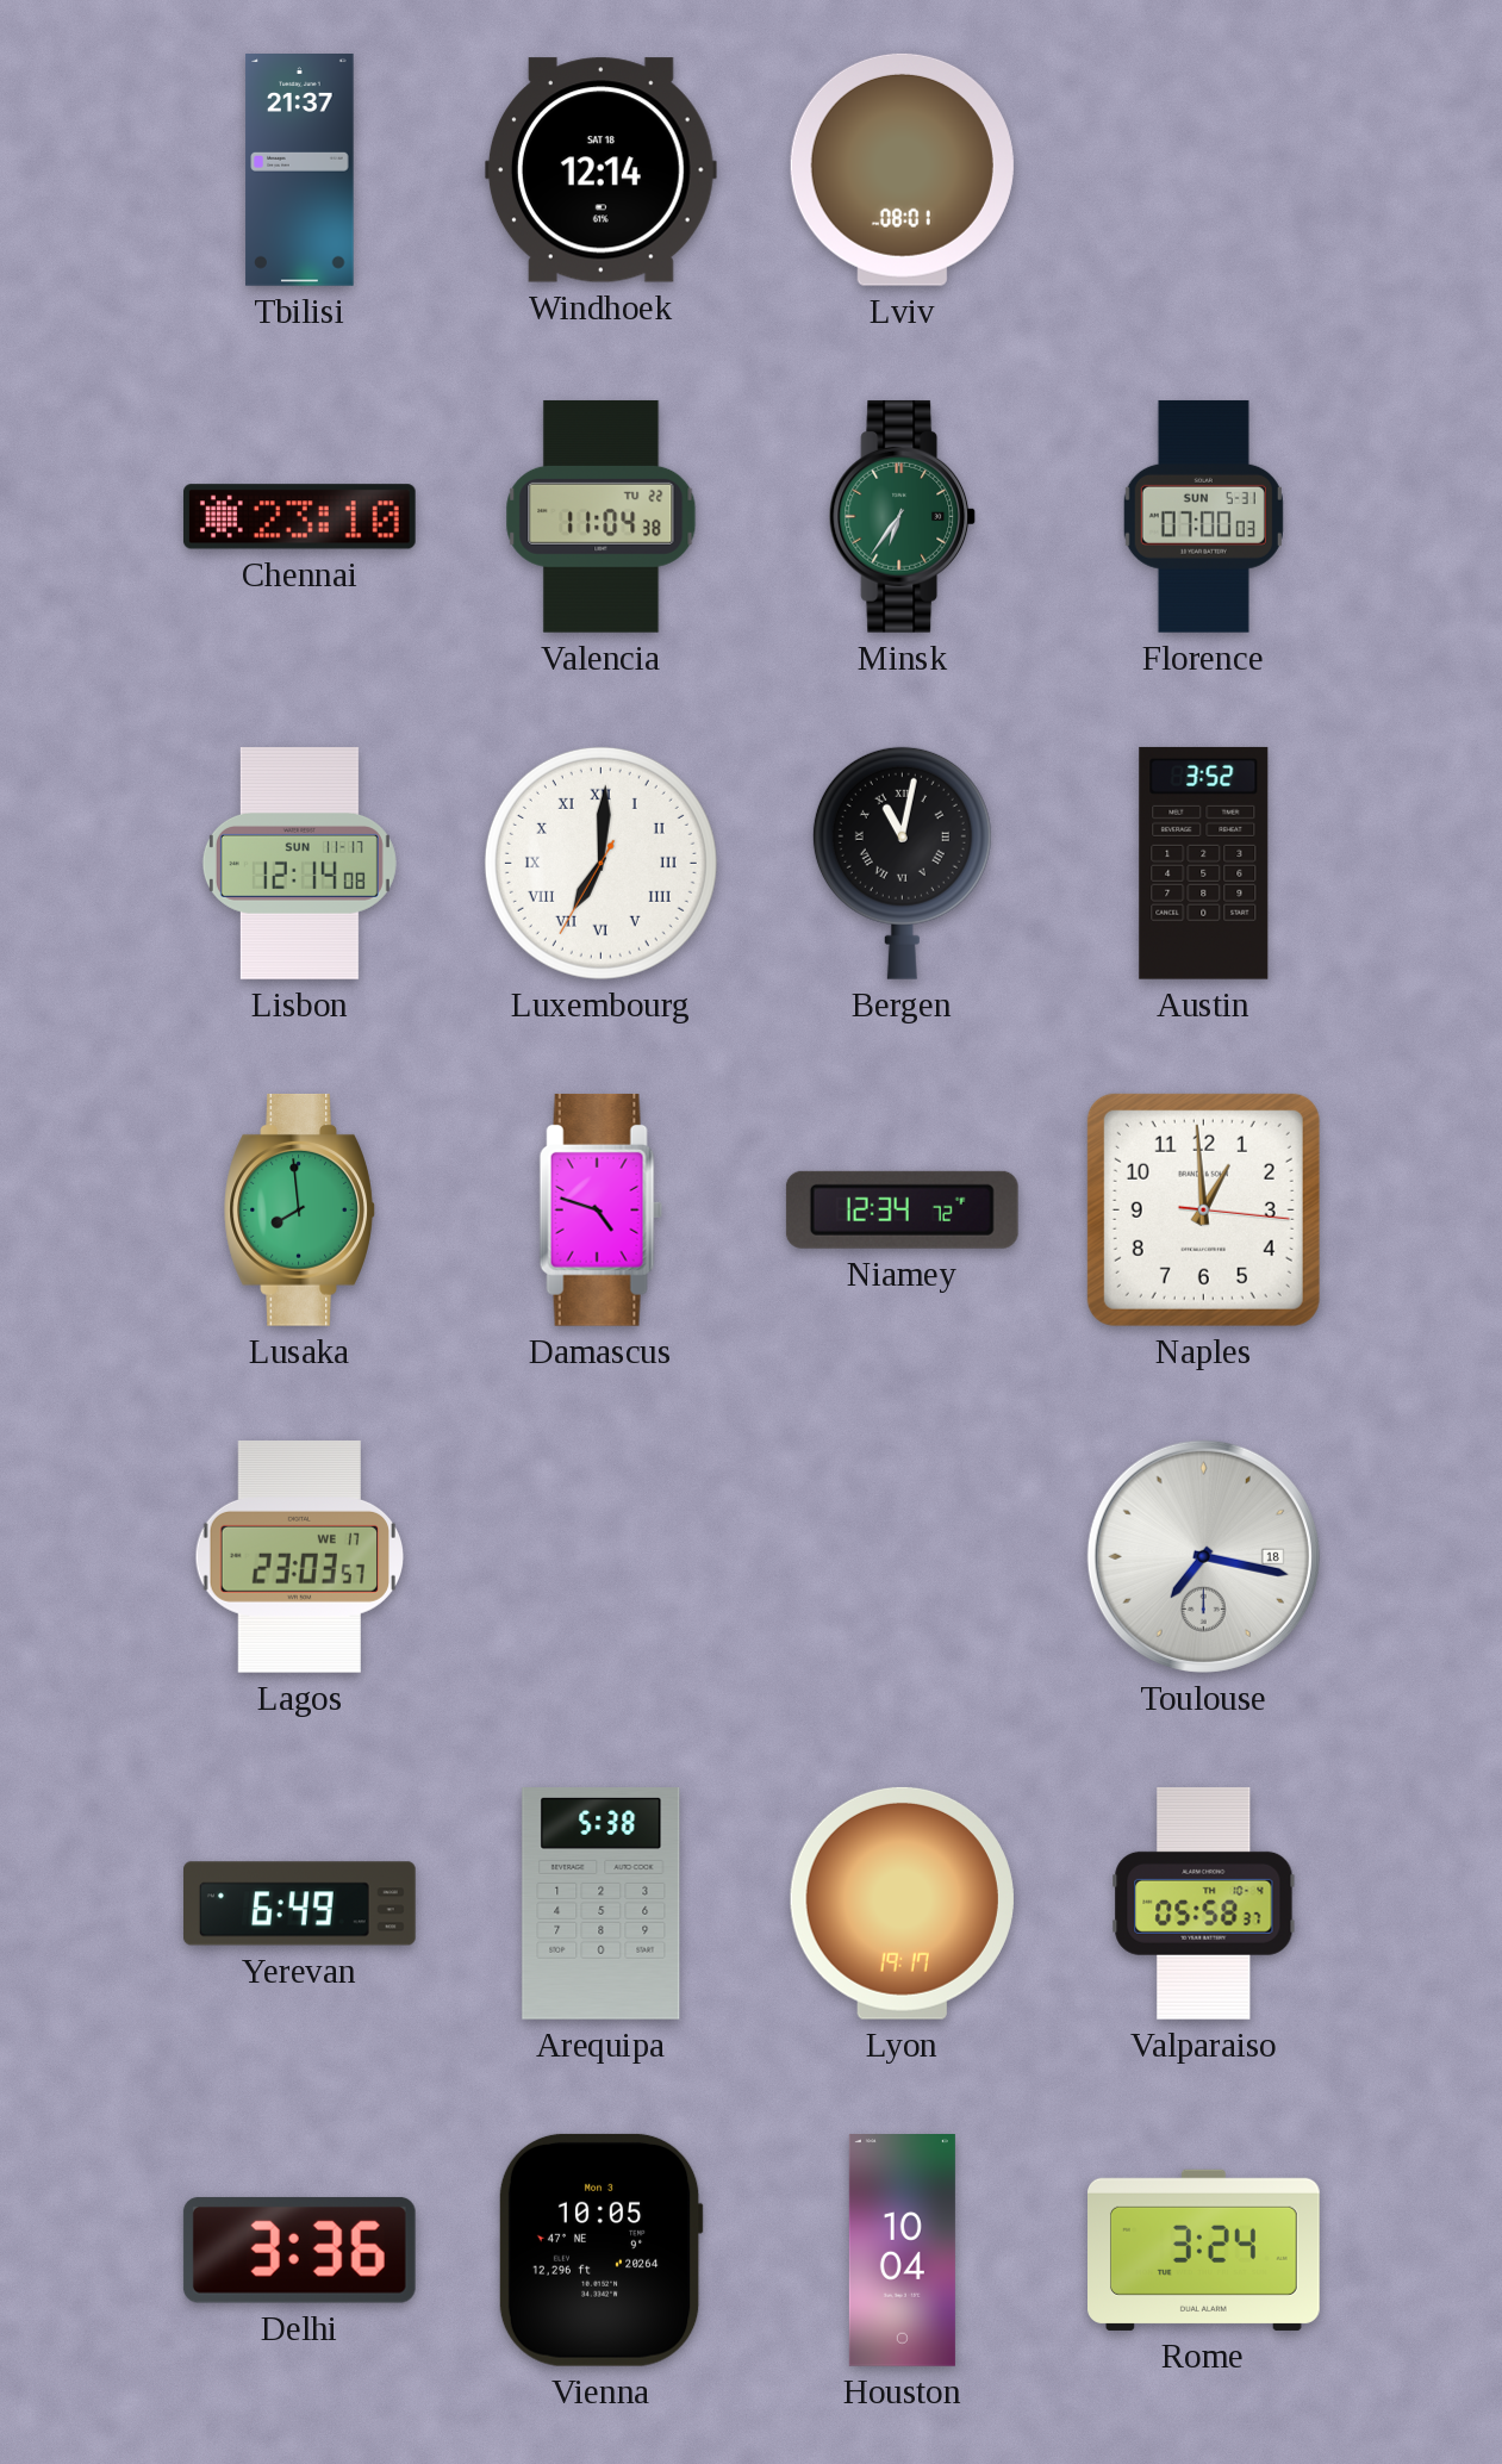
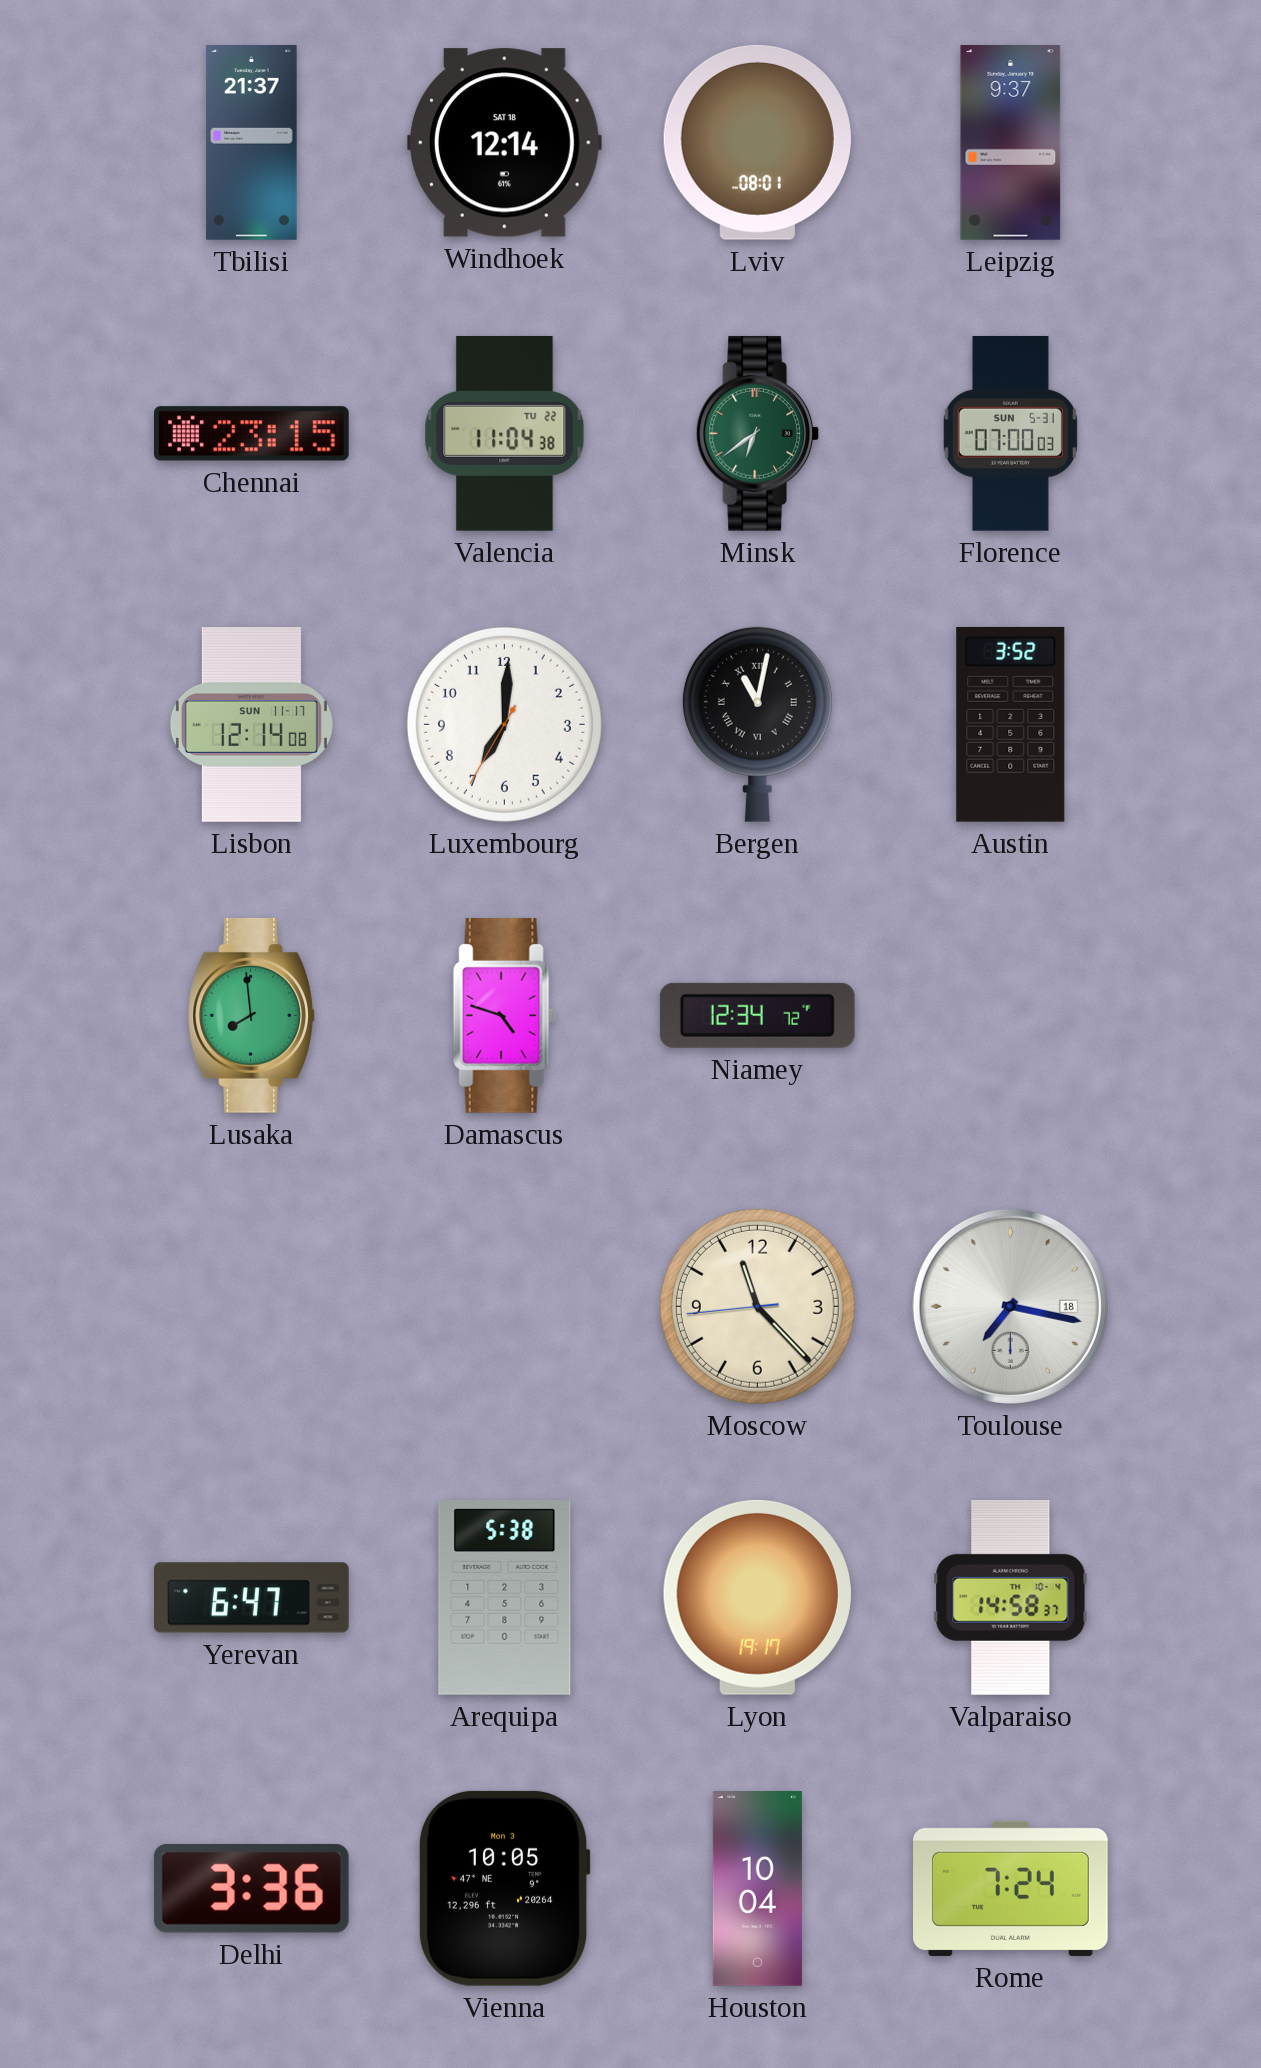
Leipzig: none -> 9:37
Chennai: 23:10 -> 23:15
Minsk: 6:36 -> 6:39
Luxembourg numerals: Roman -> Arabic
Naples: 12:59 -> none
Lagos: 23:03 -> none
Moscow: none -> 11:22
Yerevan: 6:49 -> 6:47
Valparaiso: 05:58 -> 14:58
Rome: 3:24 -> 7:24
